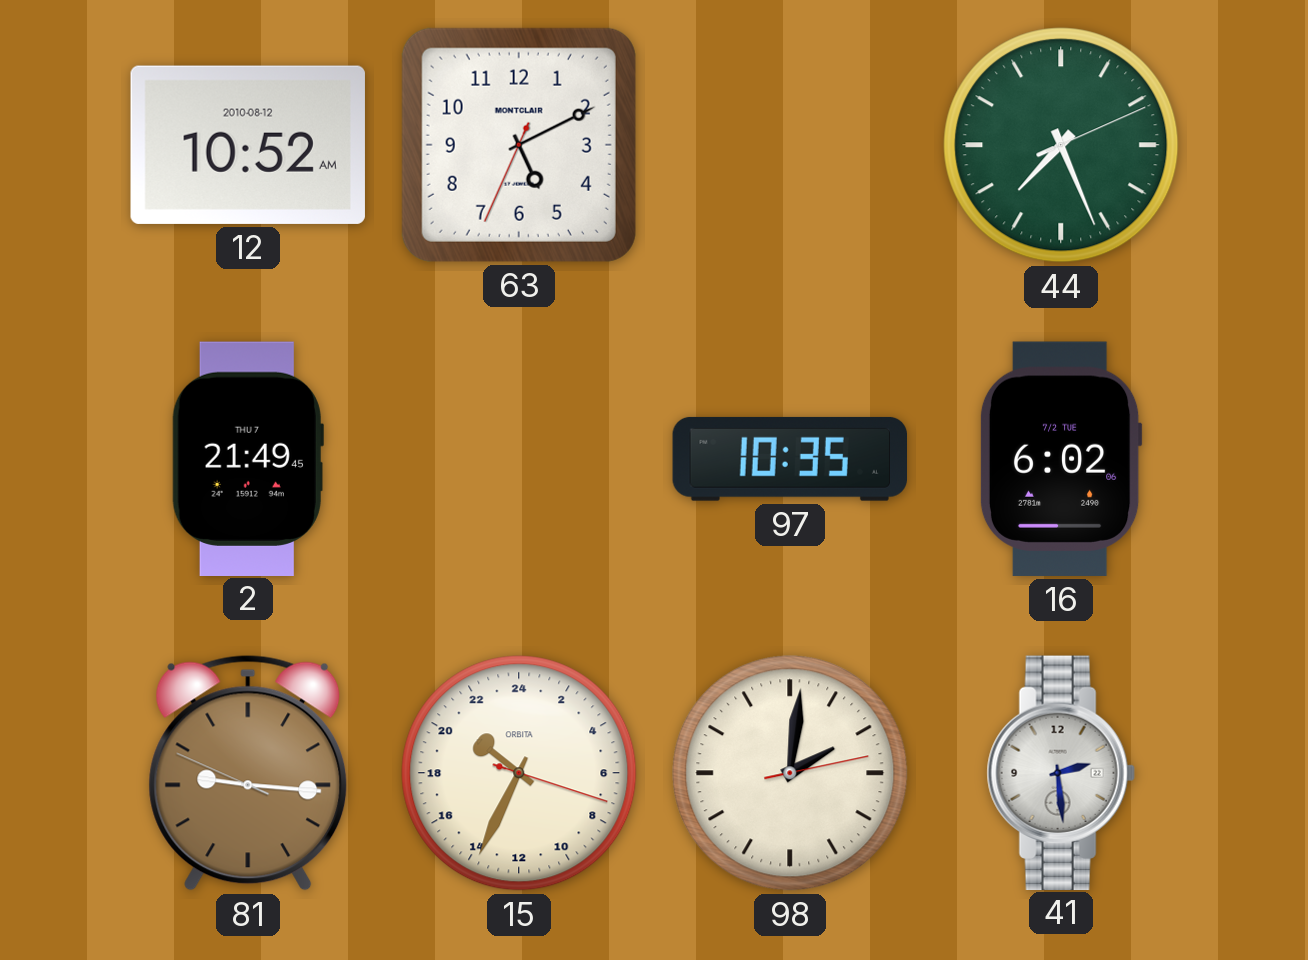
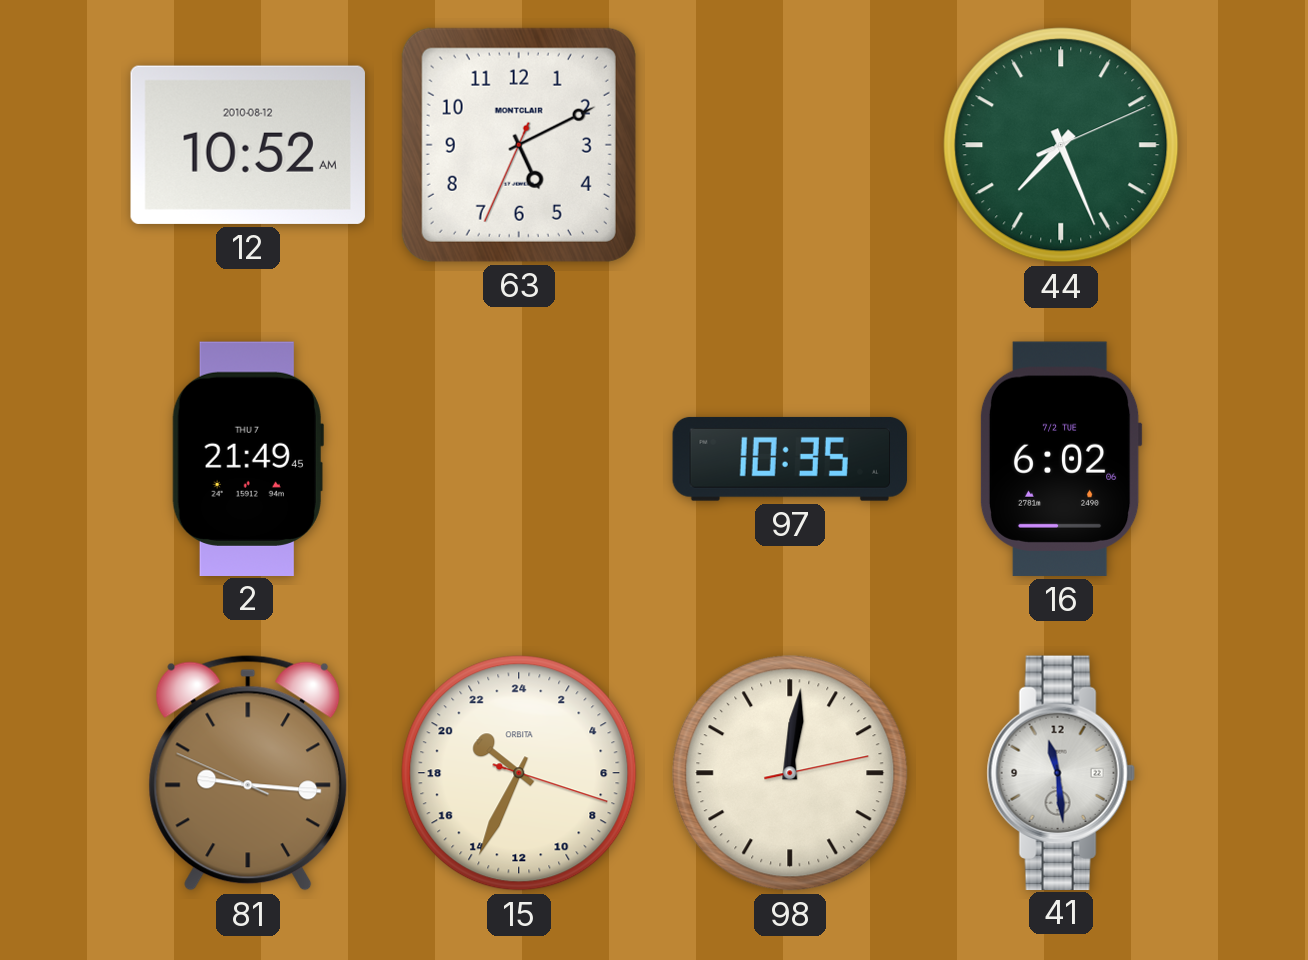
98: 2:01 -> 12:01
41: 2:29 -> 11:29
